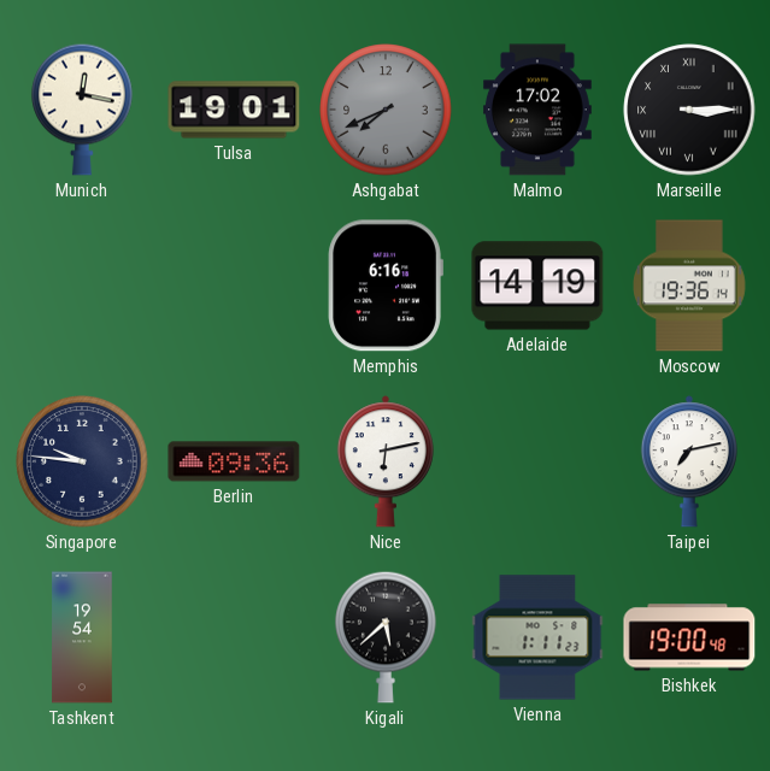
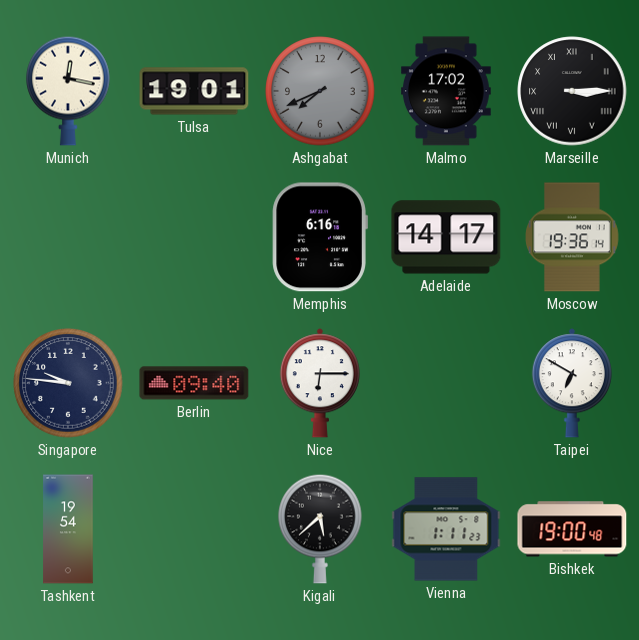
Adelaide: 14:19 -> 14:17
Berlin: 09:36 -> 09:40
Nice: 6:13 -> 6:15
Taipei: 7:13 -> 6:50
